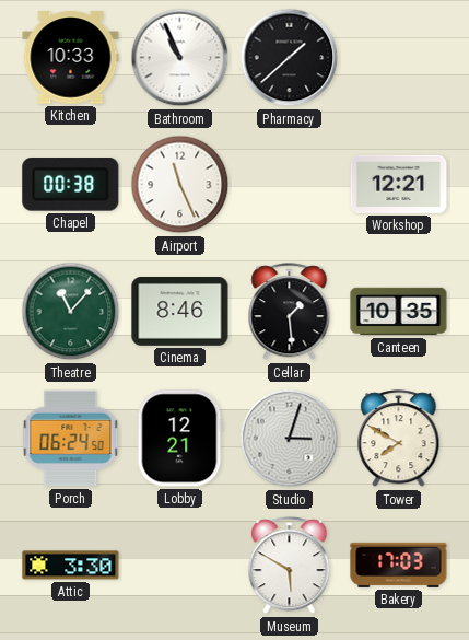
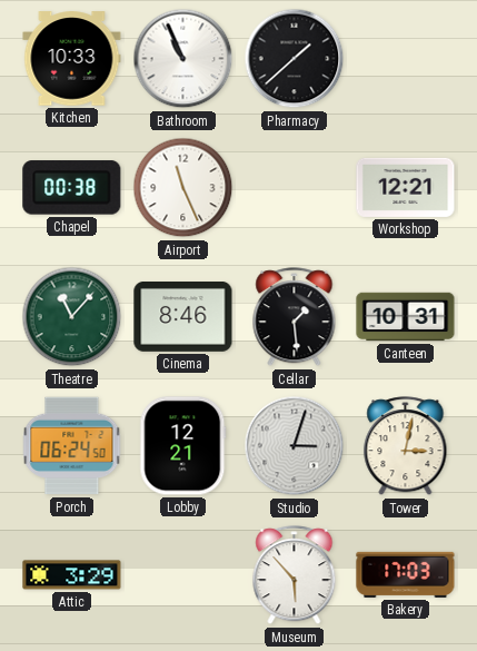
Canteen: 10:35 -> 10:31
Tower: 7:50 -> 3:02
Attic: 3:30 -> 3:29
Museum: 5:50 -> 5:53
